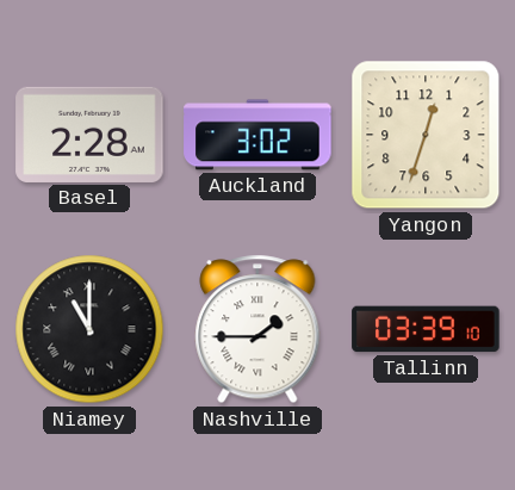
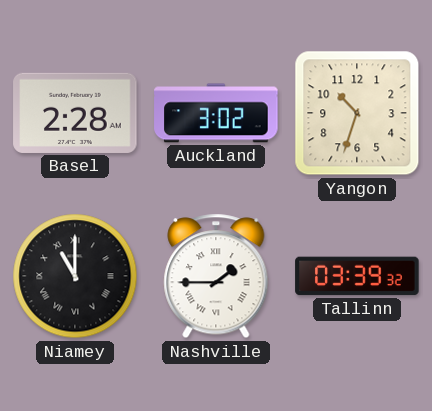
Yangon: 12:33 -> 10:33
Tallinn: 03:39:10 -> 03:39:32
